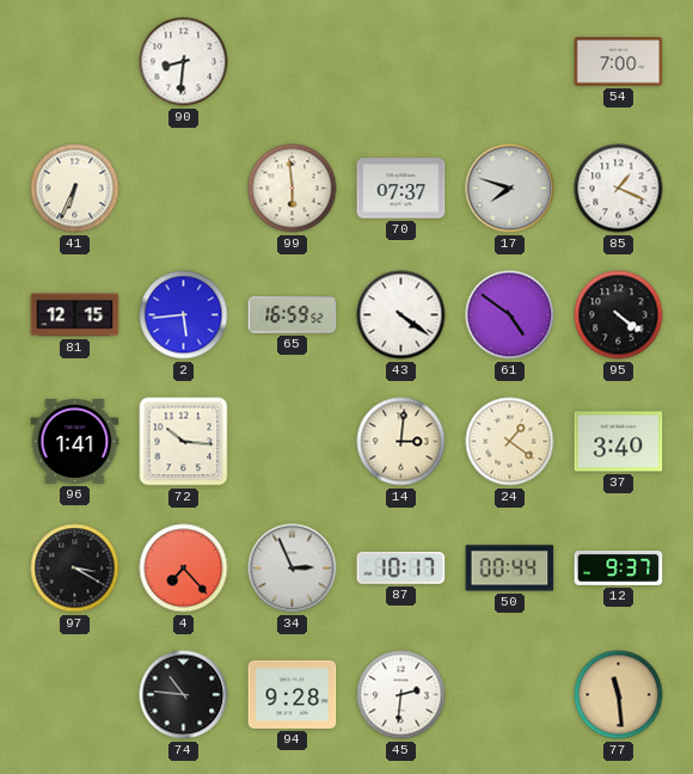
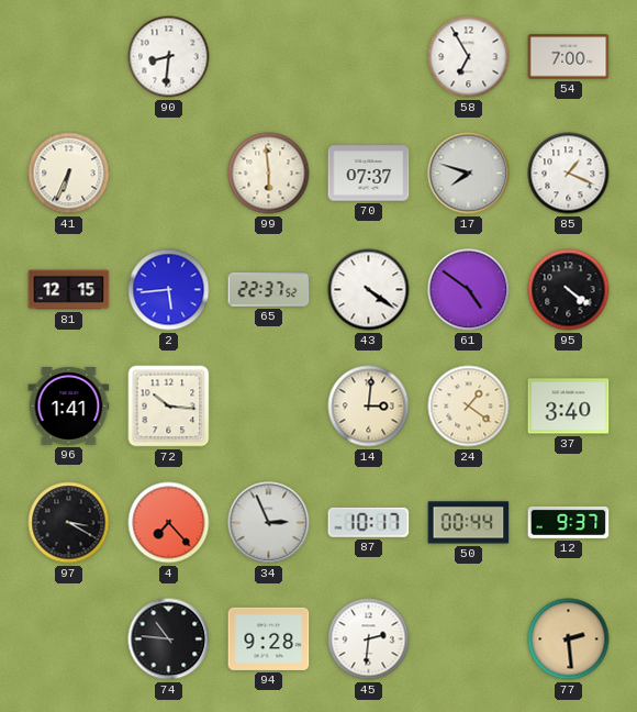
58: none -> 6:55
65: 16:59 -> 22:37
77: 11:29 -> 2:29
